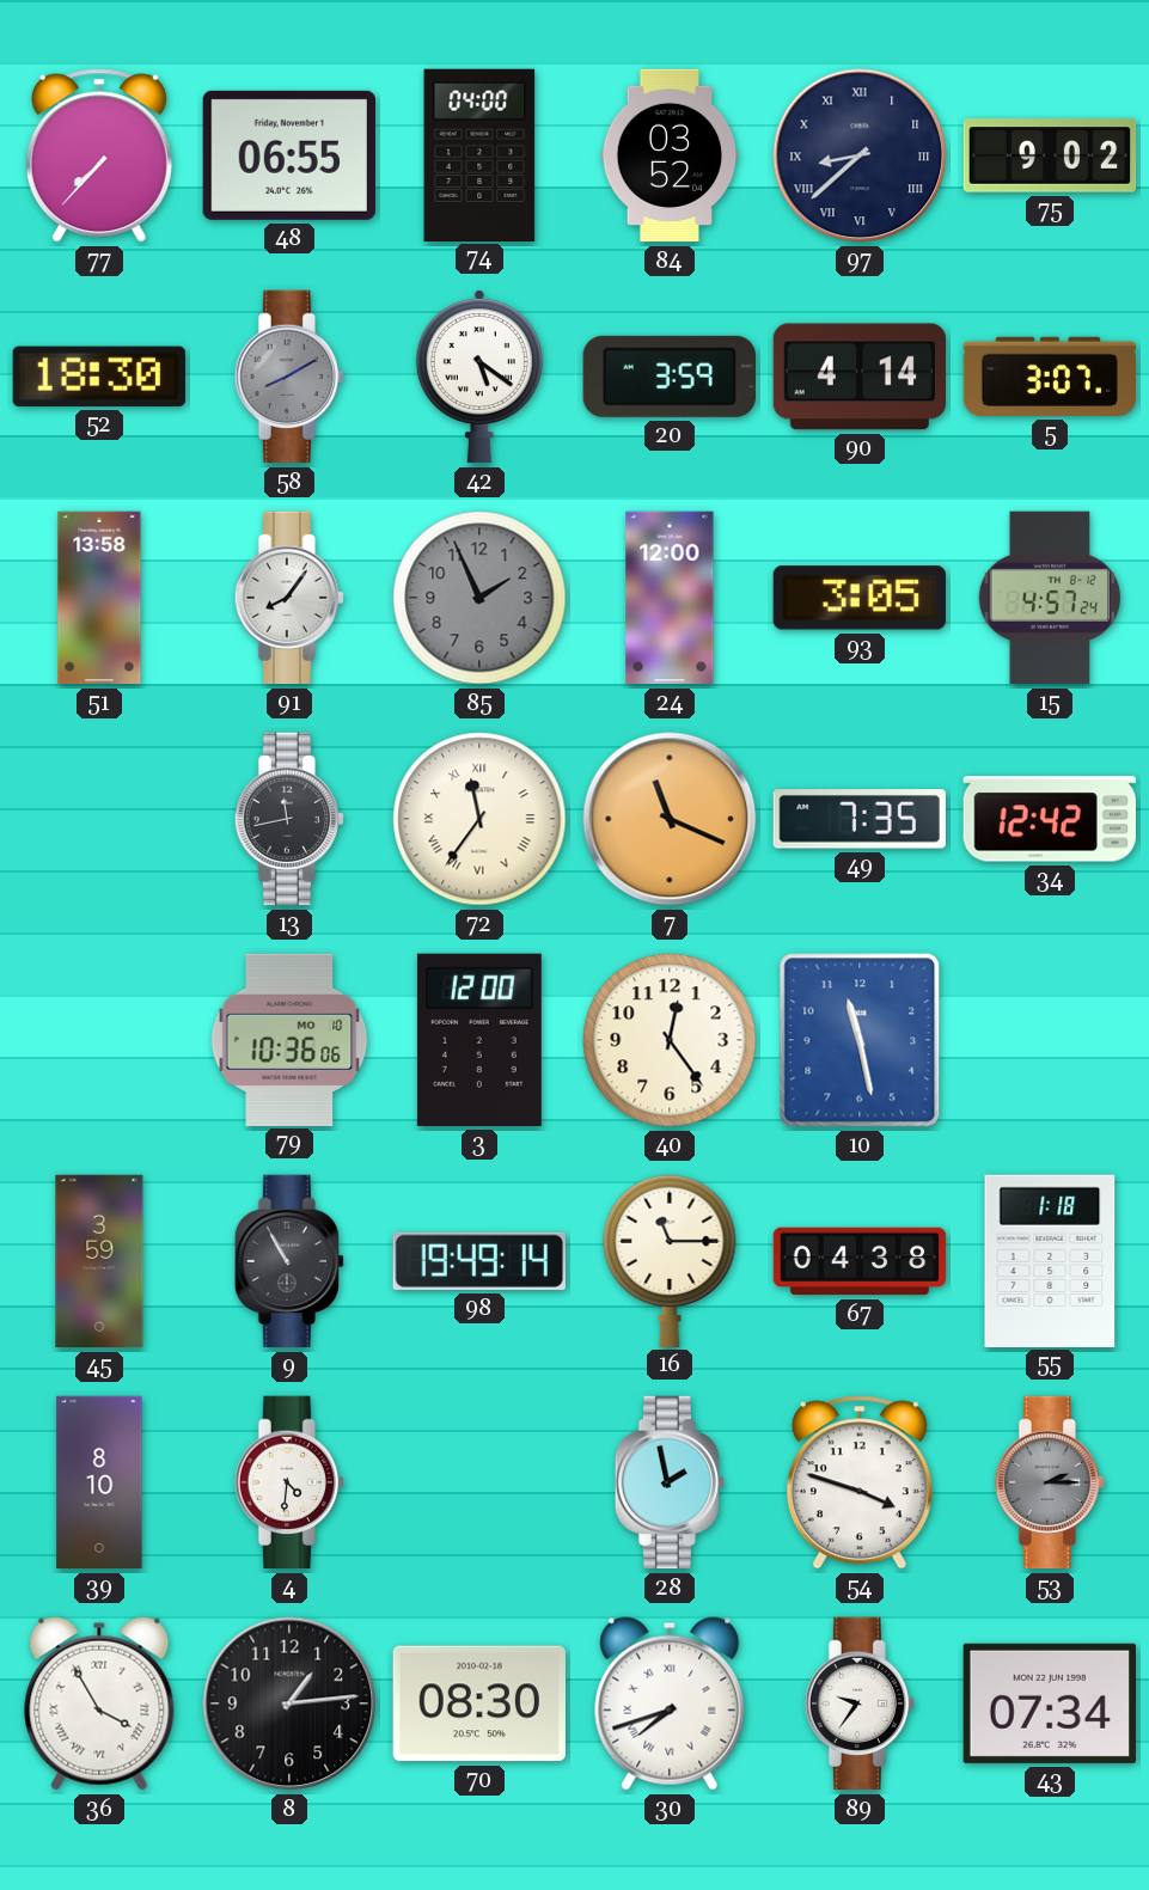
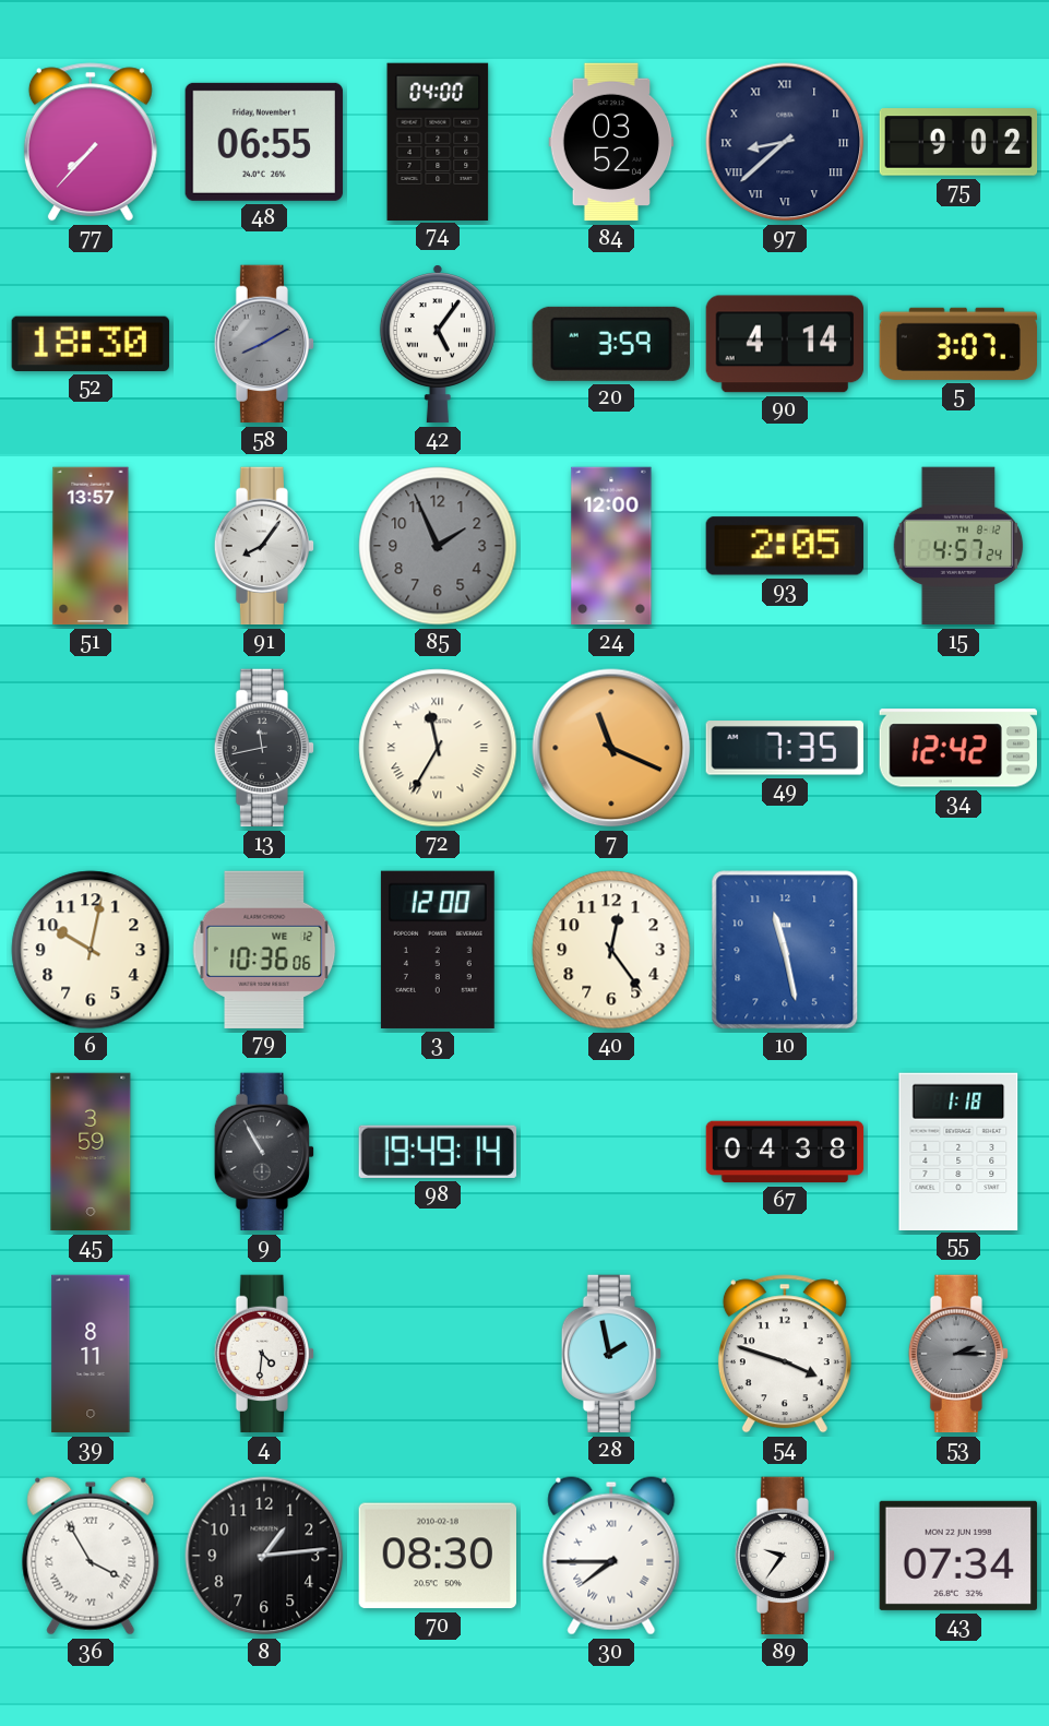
42: 5:21 -> 5:06
51: 13:58 -> 13:57
93: 3:05 -> 2:05
72: 11:36 -> 11:35
6: none -> 10:02
79 date: MO 10 -> WE 12
16: 11:15 -> none
39: 8:10 -> 8:11
30: 7:42 -> 7:45
